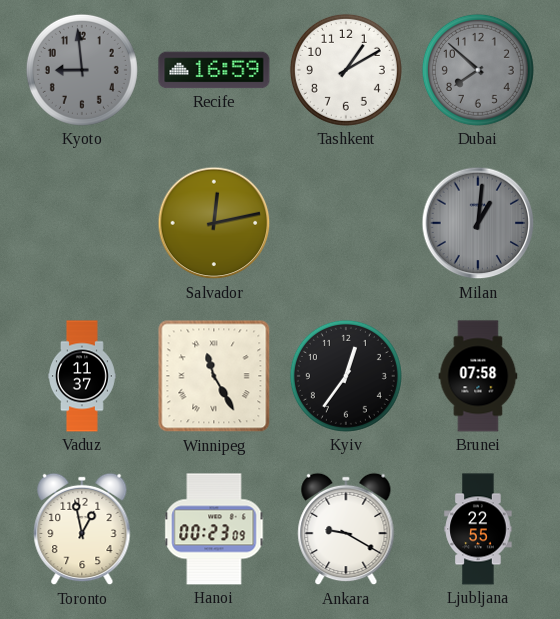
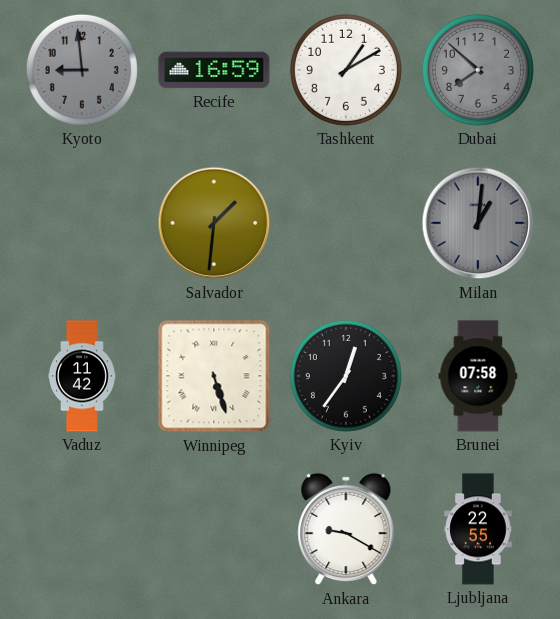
Salvador: 12:13 -> 1:31
Vaduz: 11:37 -> 11:42
Winnipeg: 11:25 -> 5:27
Toronto: 12:58 -> none
Hanoi: 00:23 -> none
